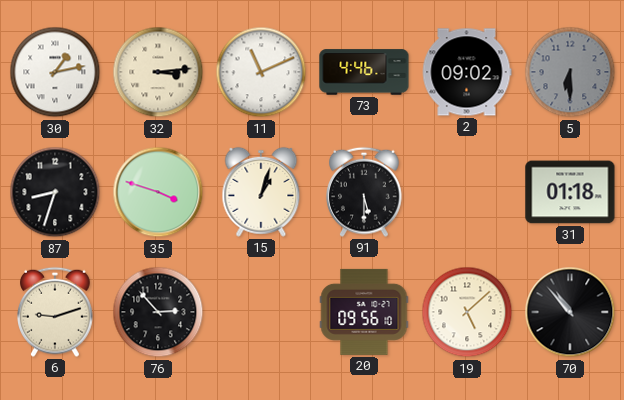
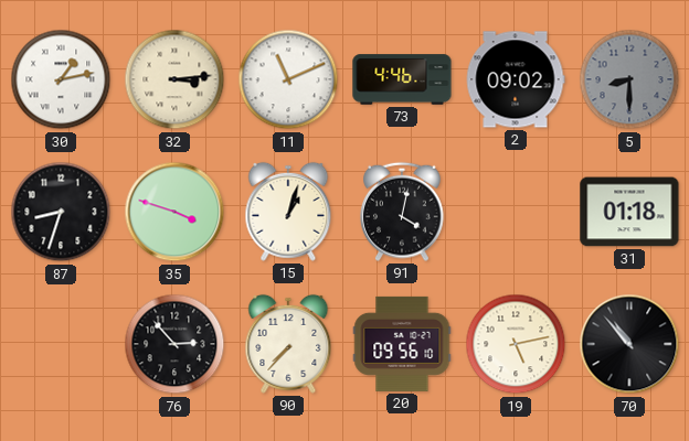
5: 6:30 -> 8:30
91: 5:30 -> 4:02
6: 9:12 -> none
90: none -> 7:37
19: 5:08 -> 5:13
